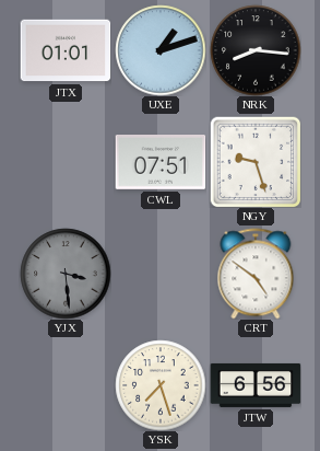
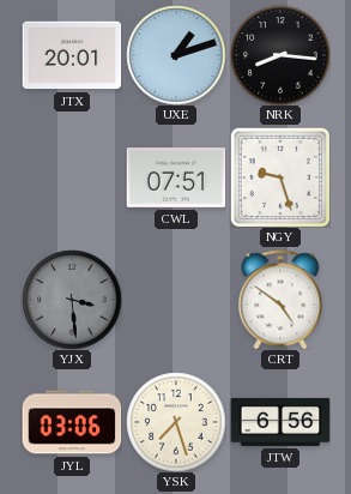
JTX: 01:01 -> 20:01
JYL: none -> 03:06
